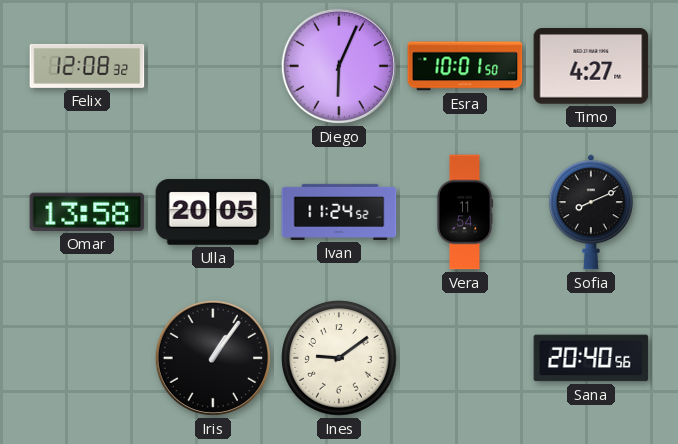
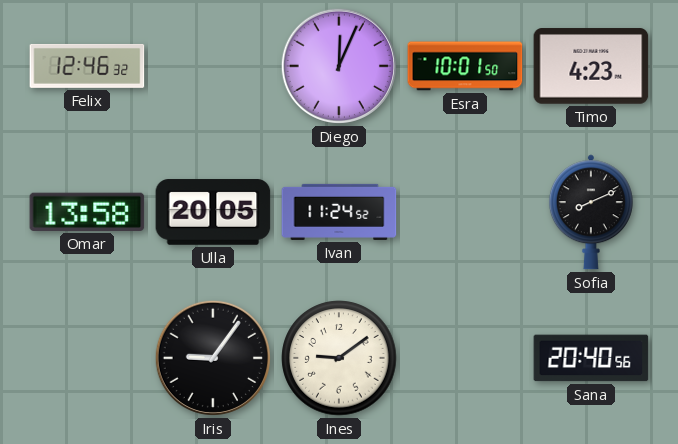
Felix: 12:08 -> 12:46
Diego: 6:04 -> 12:04
Timo: 4:27 -> 4:23
Vera: 11:54 -> none
Iris: 1:06 -> 9:06
